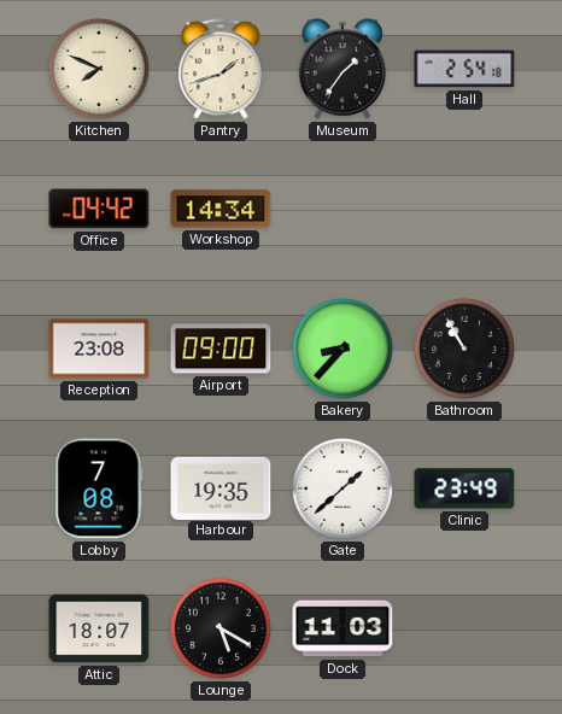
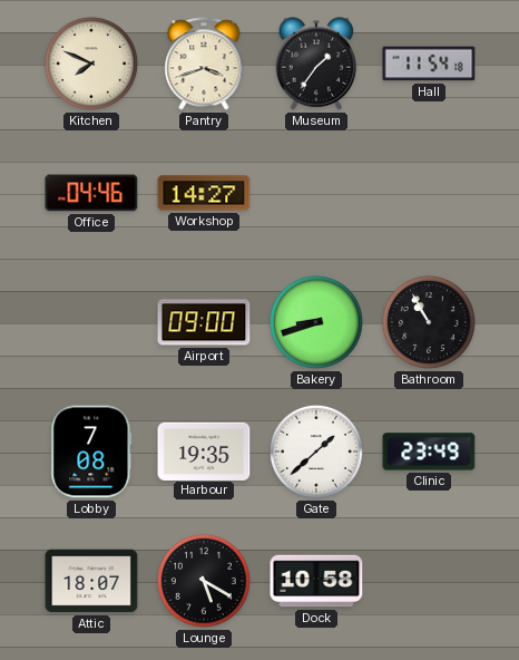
Pantry: 1:42 -> 3:42
Hall: 2:54 -> 11:54
Office: 04:42 -> 04:46
Workshop: 14:34 -> 14:27
Reception: 23:08 -> none
Bakery: 8:37 -> 8:42
Dock: 11:03 -> 10:58
